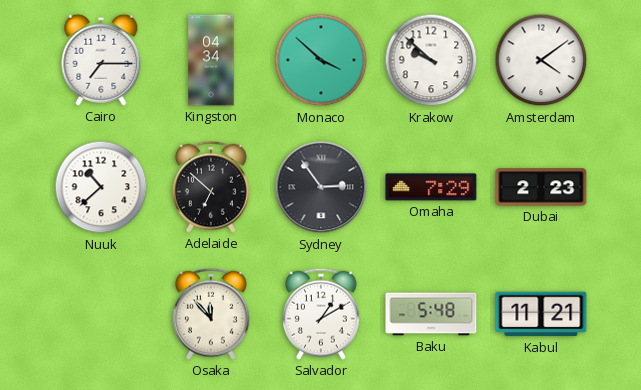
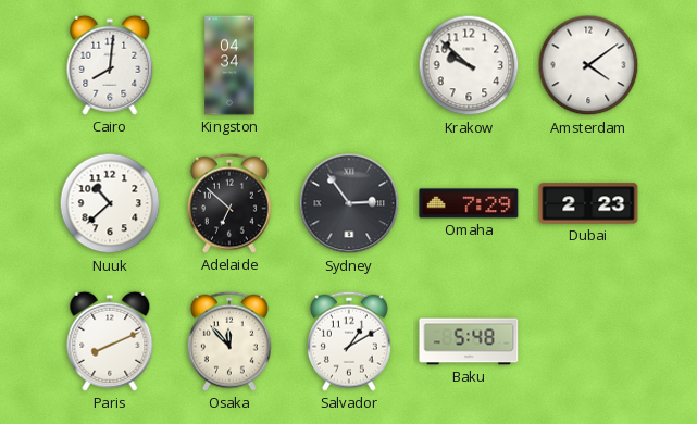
Cairo: 7:15 -> 8:01
Monaco: 3:52 -> none
Paris: none -> 8:11
Kabul: 11:21 -> none
